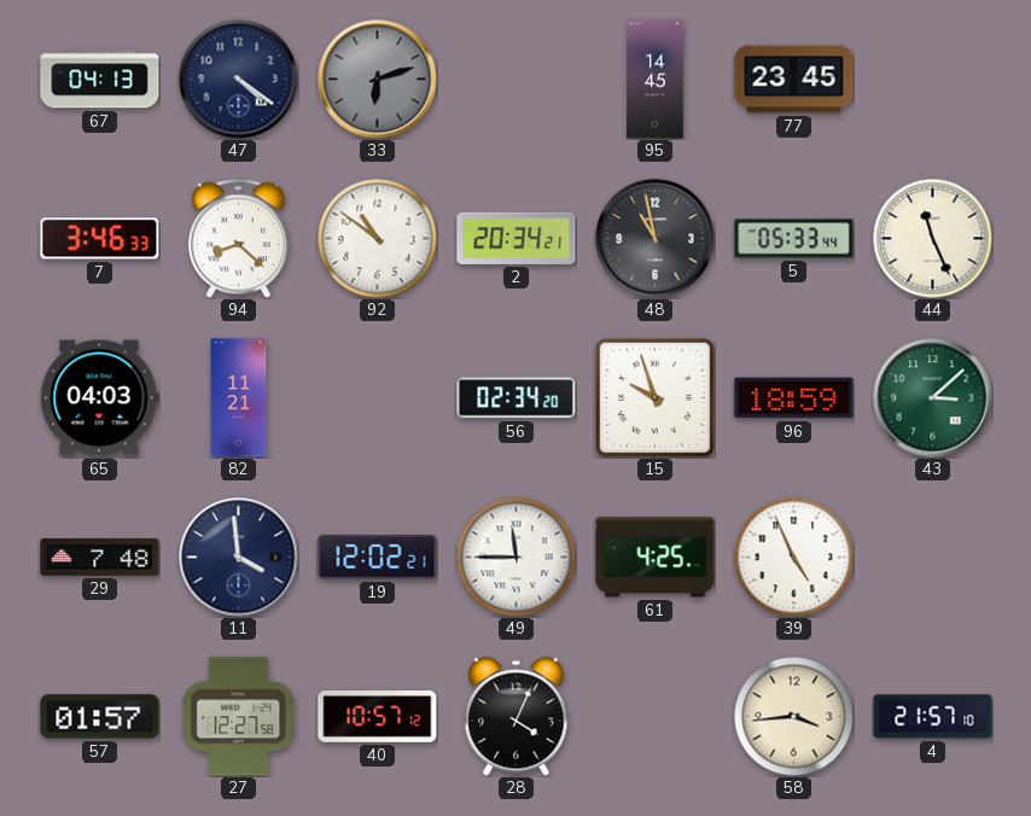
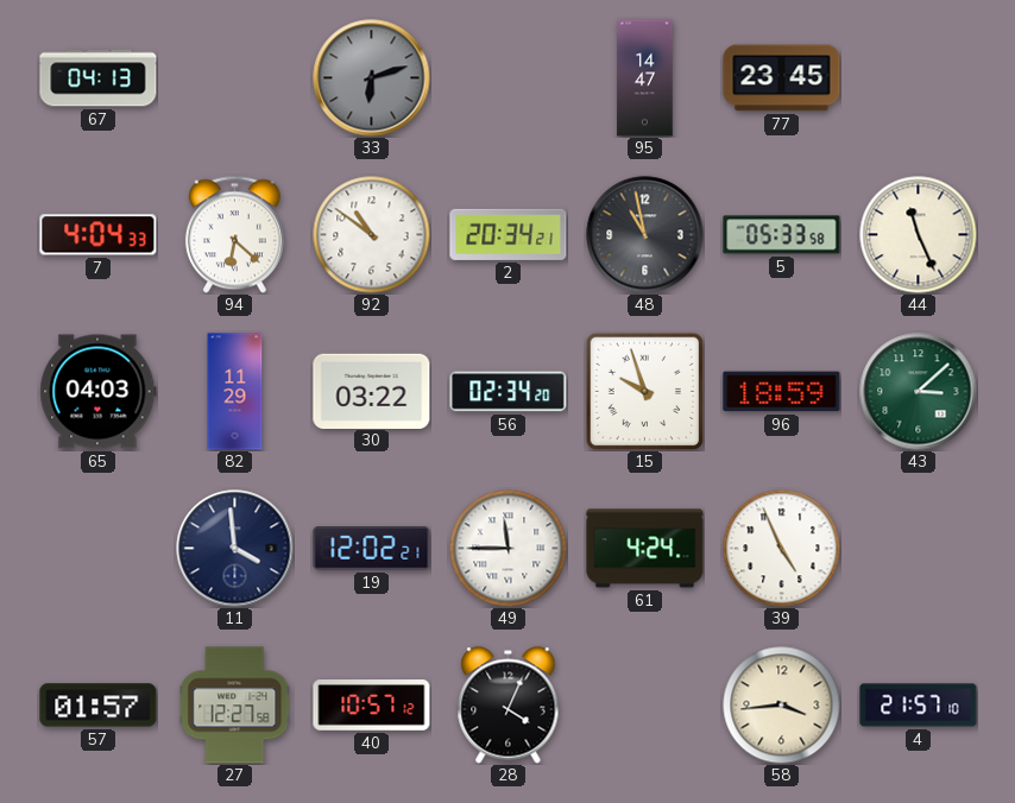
47: 4:21 -> none
95: 14:45 -> 14:47
7: 3:46 -> 4:04
94: 8:22 -> 6:22
5: 05:33:44 -> 05:33:58
82: 11:21 -> 11:29
30: none -> 03:22
29: 7:48 -> none
61: 4:25 -> 4:24
